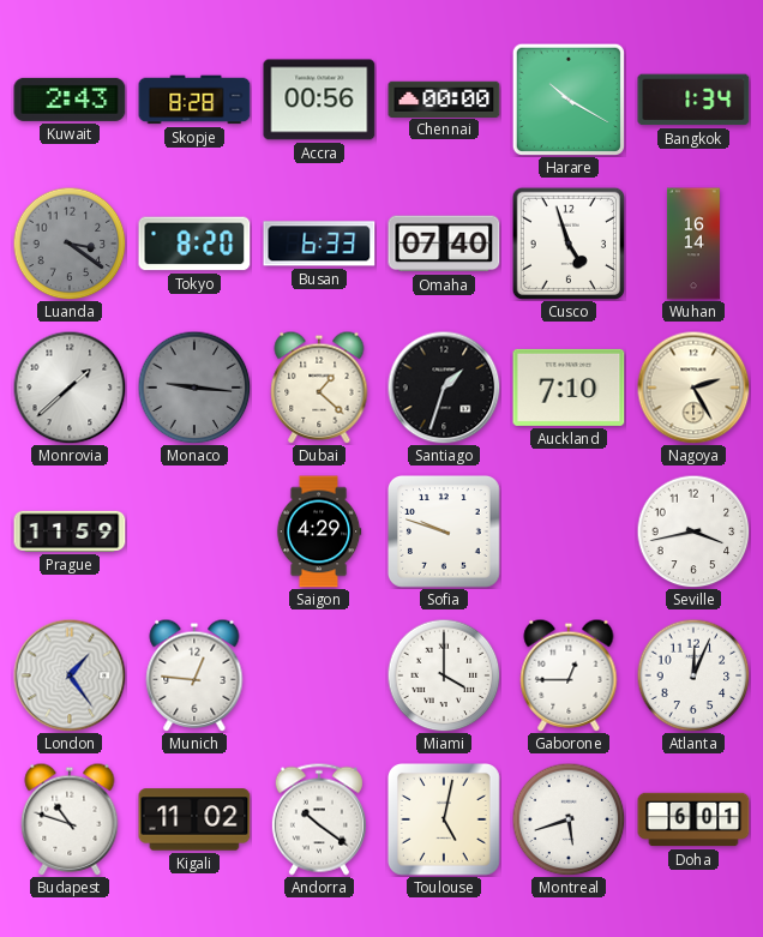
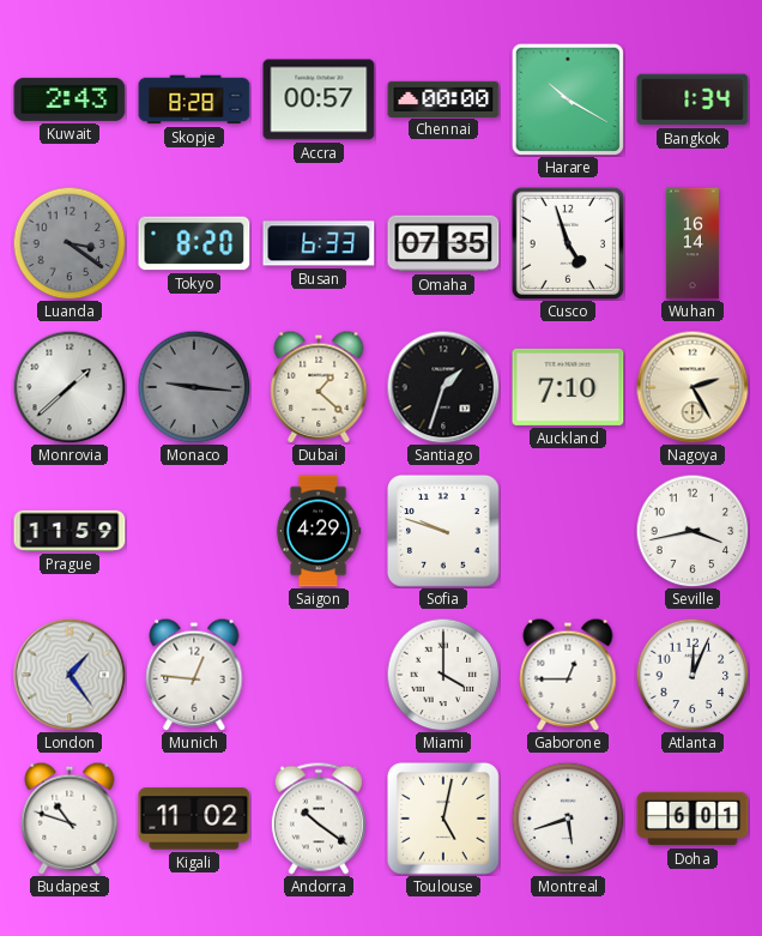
Accra: 00:56 -> 00:57
Omaha: 07:40 -> 07:35
